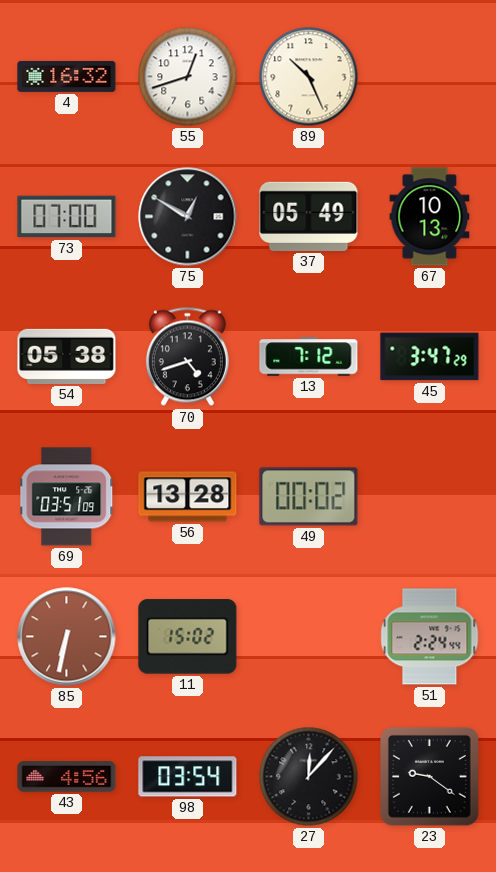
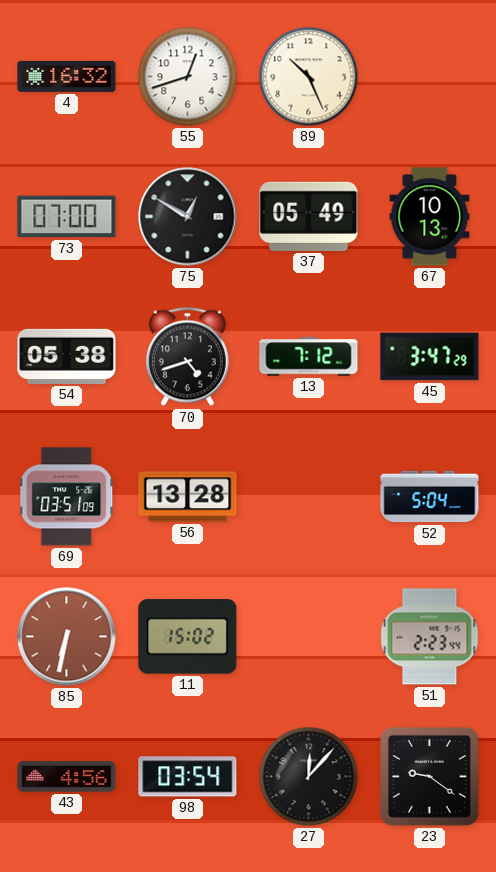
49: 00:02 -> none
52: none -> 5:04
51: 2:24 -> 2:23
